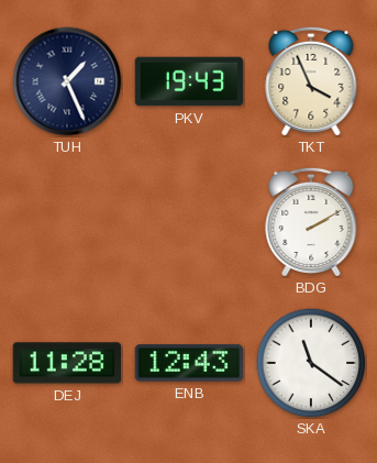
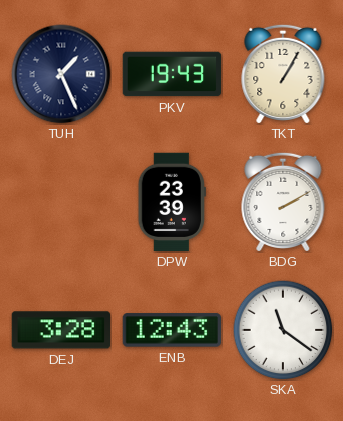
TKT: 3:56 -> 1:05
DPW: none -> 23:39
DEJ: 11:28 -> 3:28
